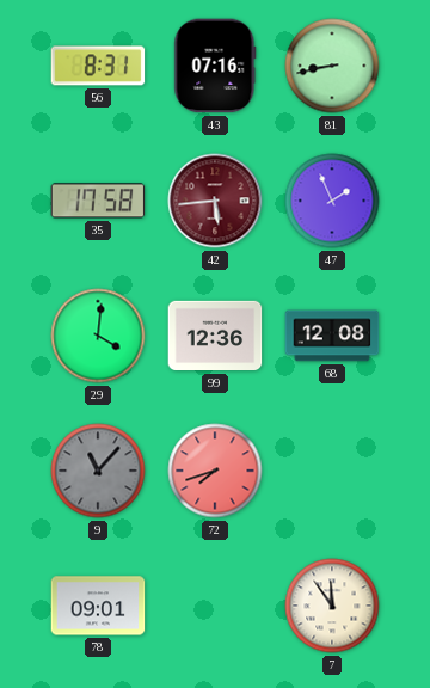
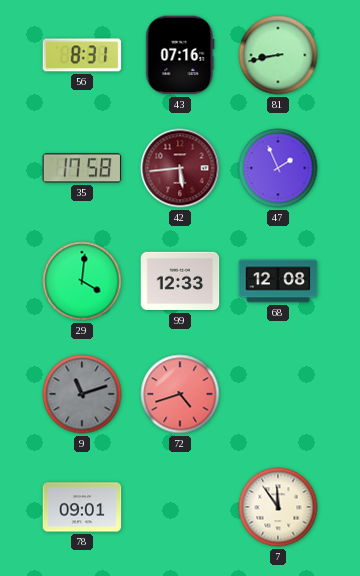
99: 12:36 -> 12:33
9: 11:07 -> 11:12
72: 7:42 -> 4:42
